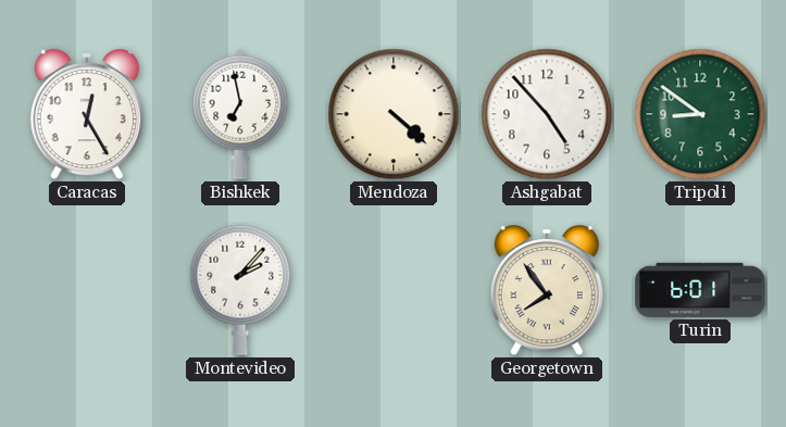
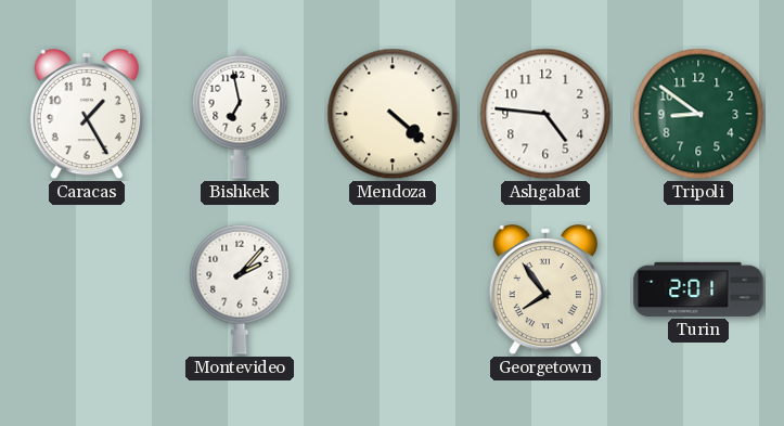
Caracas: 12:25 -> 1:25
Ashgabat: 4:53 -> 4:46
Turin: 6:01 -> 2:01
